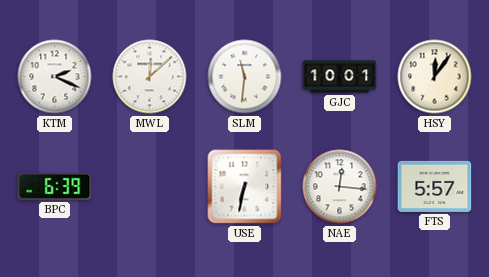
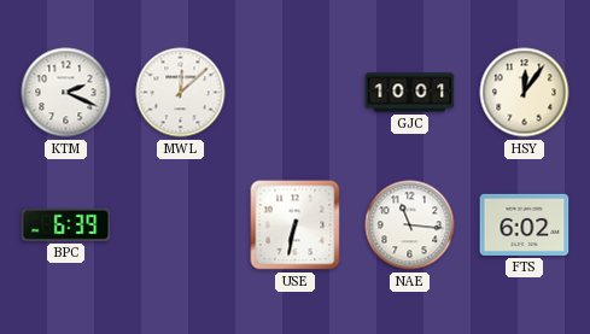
SLM: 11:31 -> none
NAE: 12:16 -> 11:16
FTS: 5:57 -> 6:02
